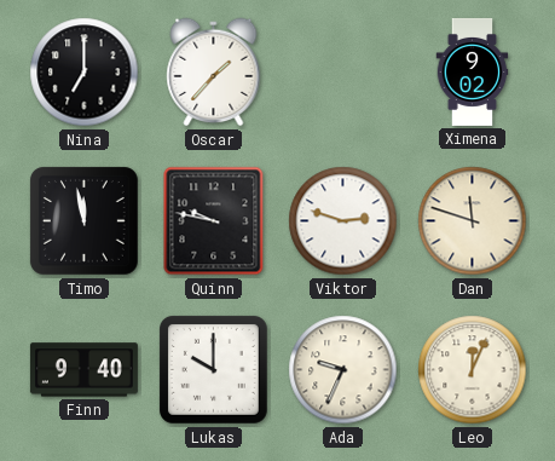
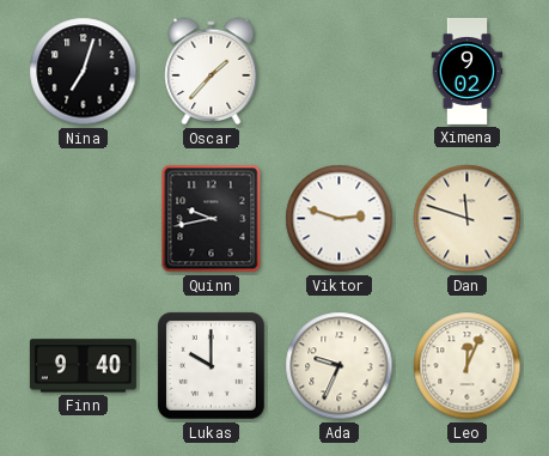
Nina: 7:00 -> 7:03
Timo: 11:58 -> none
Quinn: 9:47 -> 9:43
